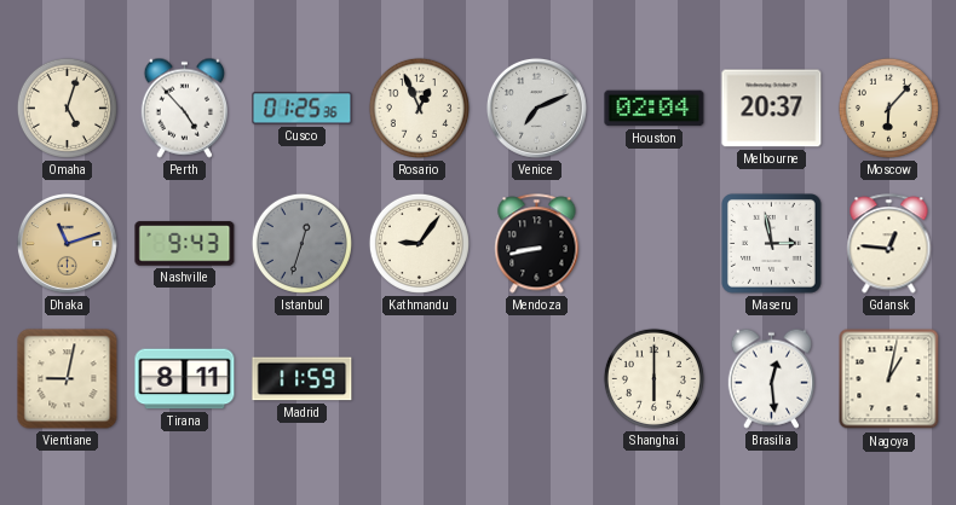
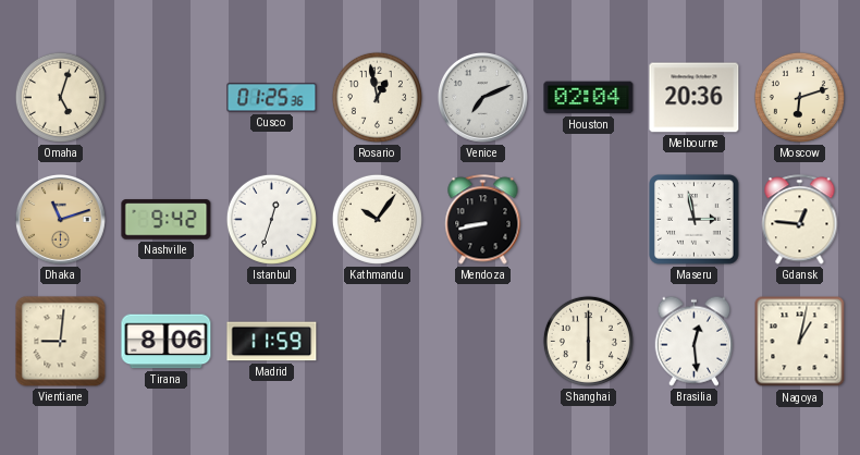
Perth: 4:53 -> none
Rosario: 12:56 -> 12:58
Melbourne: 20:37 -> 20:36
Moscow: 6:07 -> 6:12
Nashville: 9:43 -> 9:42
Istanbul dial: grey -> white
Kathmandu: 9:06 -> 10:06
Vientiane: 9:02 -> 9:01
Tirana: 8:11 -> 8:06
